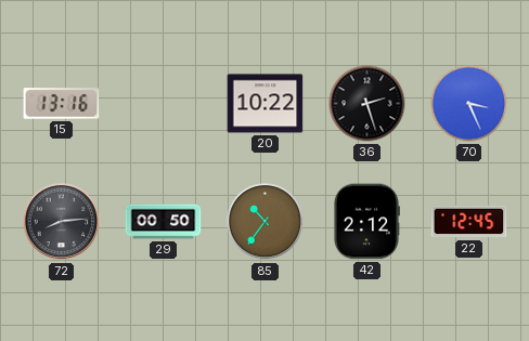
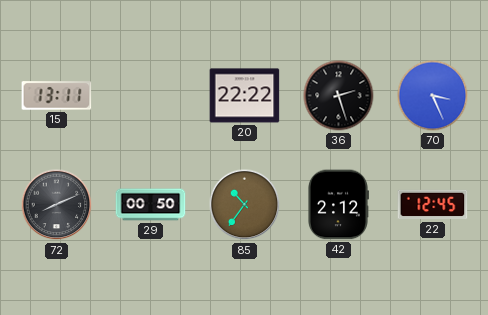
15: 13:16 -> 13:11
20: 10:22 -> 22:22
72: 8:14 -> 8:11
